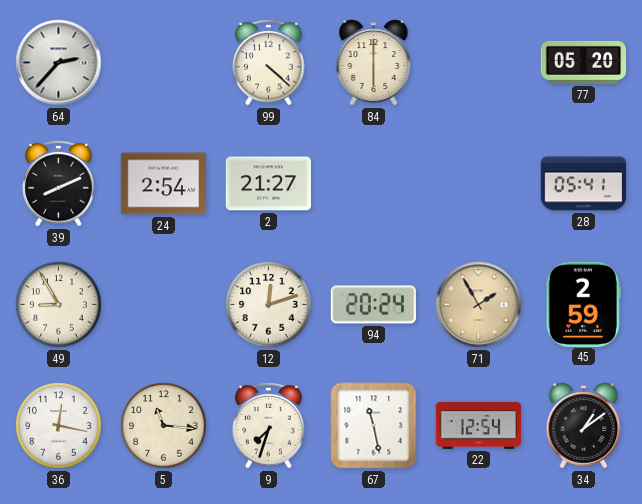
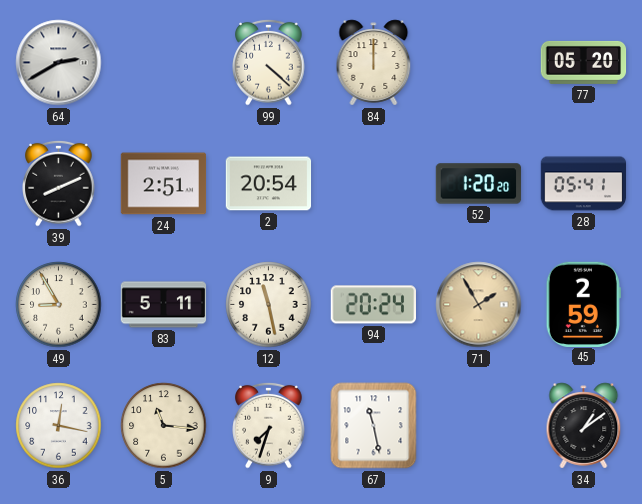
64: 2:37 -> 2:40
84: 6:00 -> 12:00
24: 2:54 -> 2:51
2: 21:27 -> 20:54
52: none -> 1:20
83: none -> 5:11
12: 12:12 -> 11:28
22: 12:54 -> none
